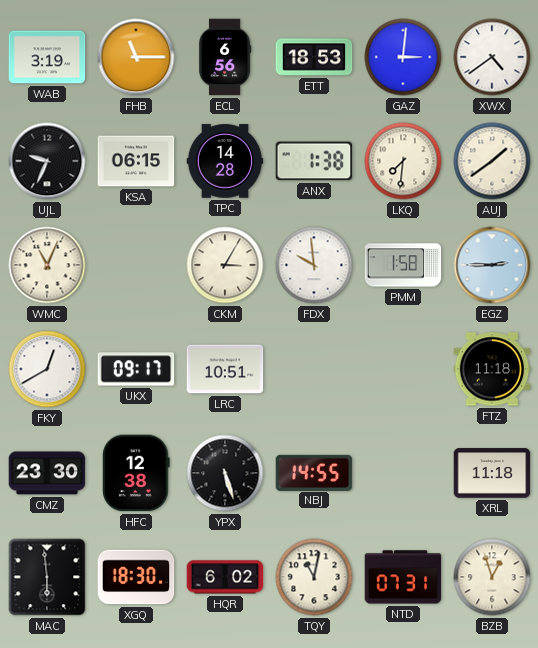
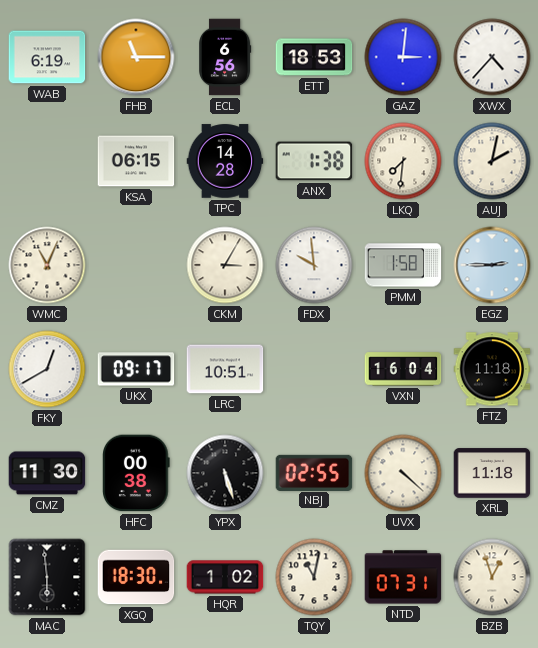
WAB: 3:19 -> 6:19
XWX: 4:39 -> 4:37
UJL: 9:34 -> none
AUJ: 1:39 -> 2:02
VXN: none -> 16:04
CMZ: 23:30 -> 11:30
HFC: 12:38 -> 00:38
NBJ: 14:55 -> 02:55
UVX: none -> 4:22
HQR: 6:02 -> 1:02
